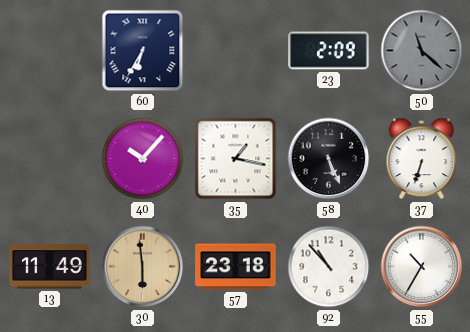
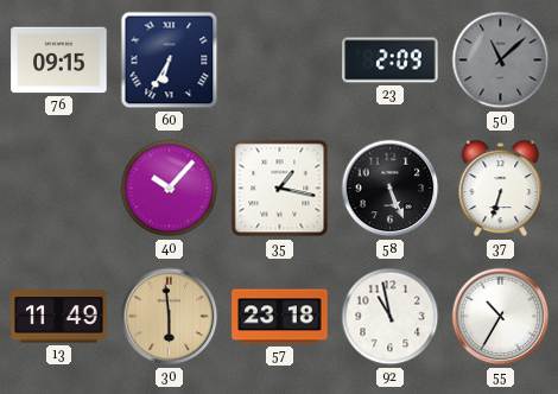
76: none -> 09:15
50: 11:22 -> 11:08
92: 10:53 -> 10:58
